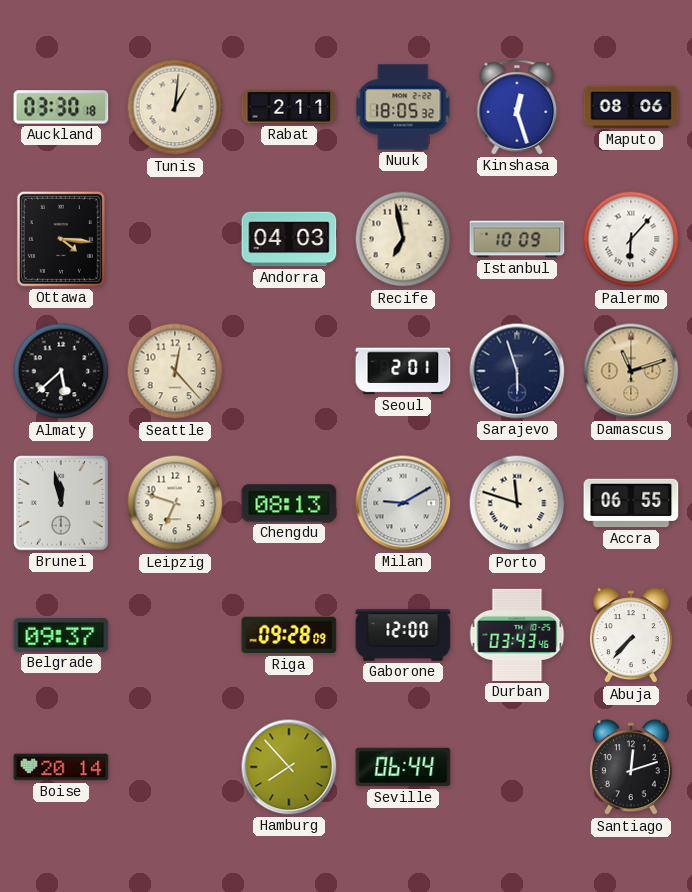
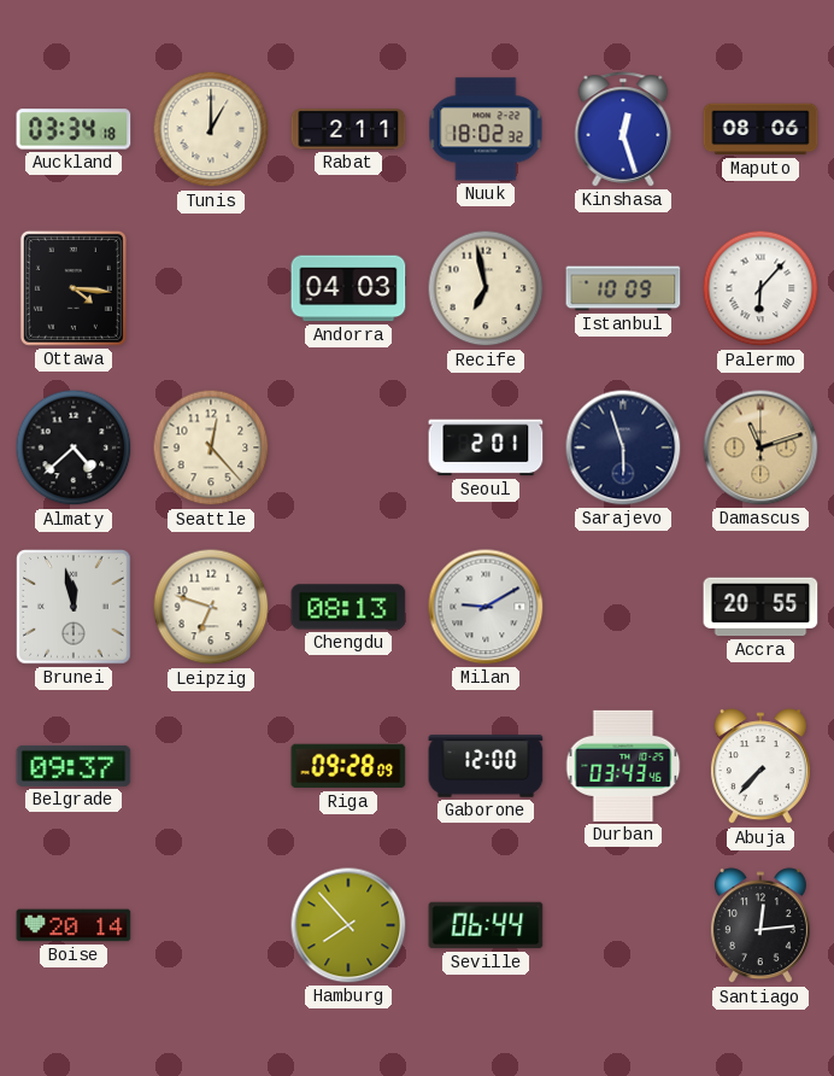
Auckland: 03:30 -> 03:34
Tunis: 1:01 -> 1:00
Nuuk: 18:05 -> 18:02
Almaty: 5:38 -> 4:38
Porto: 11:48 -> none
Accra: 06:55 -> 20:55
Santiago: 12:12 -> 12:14
